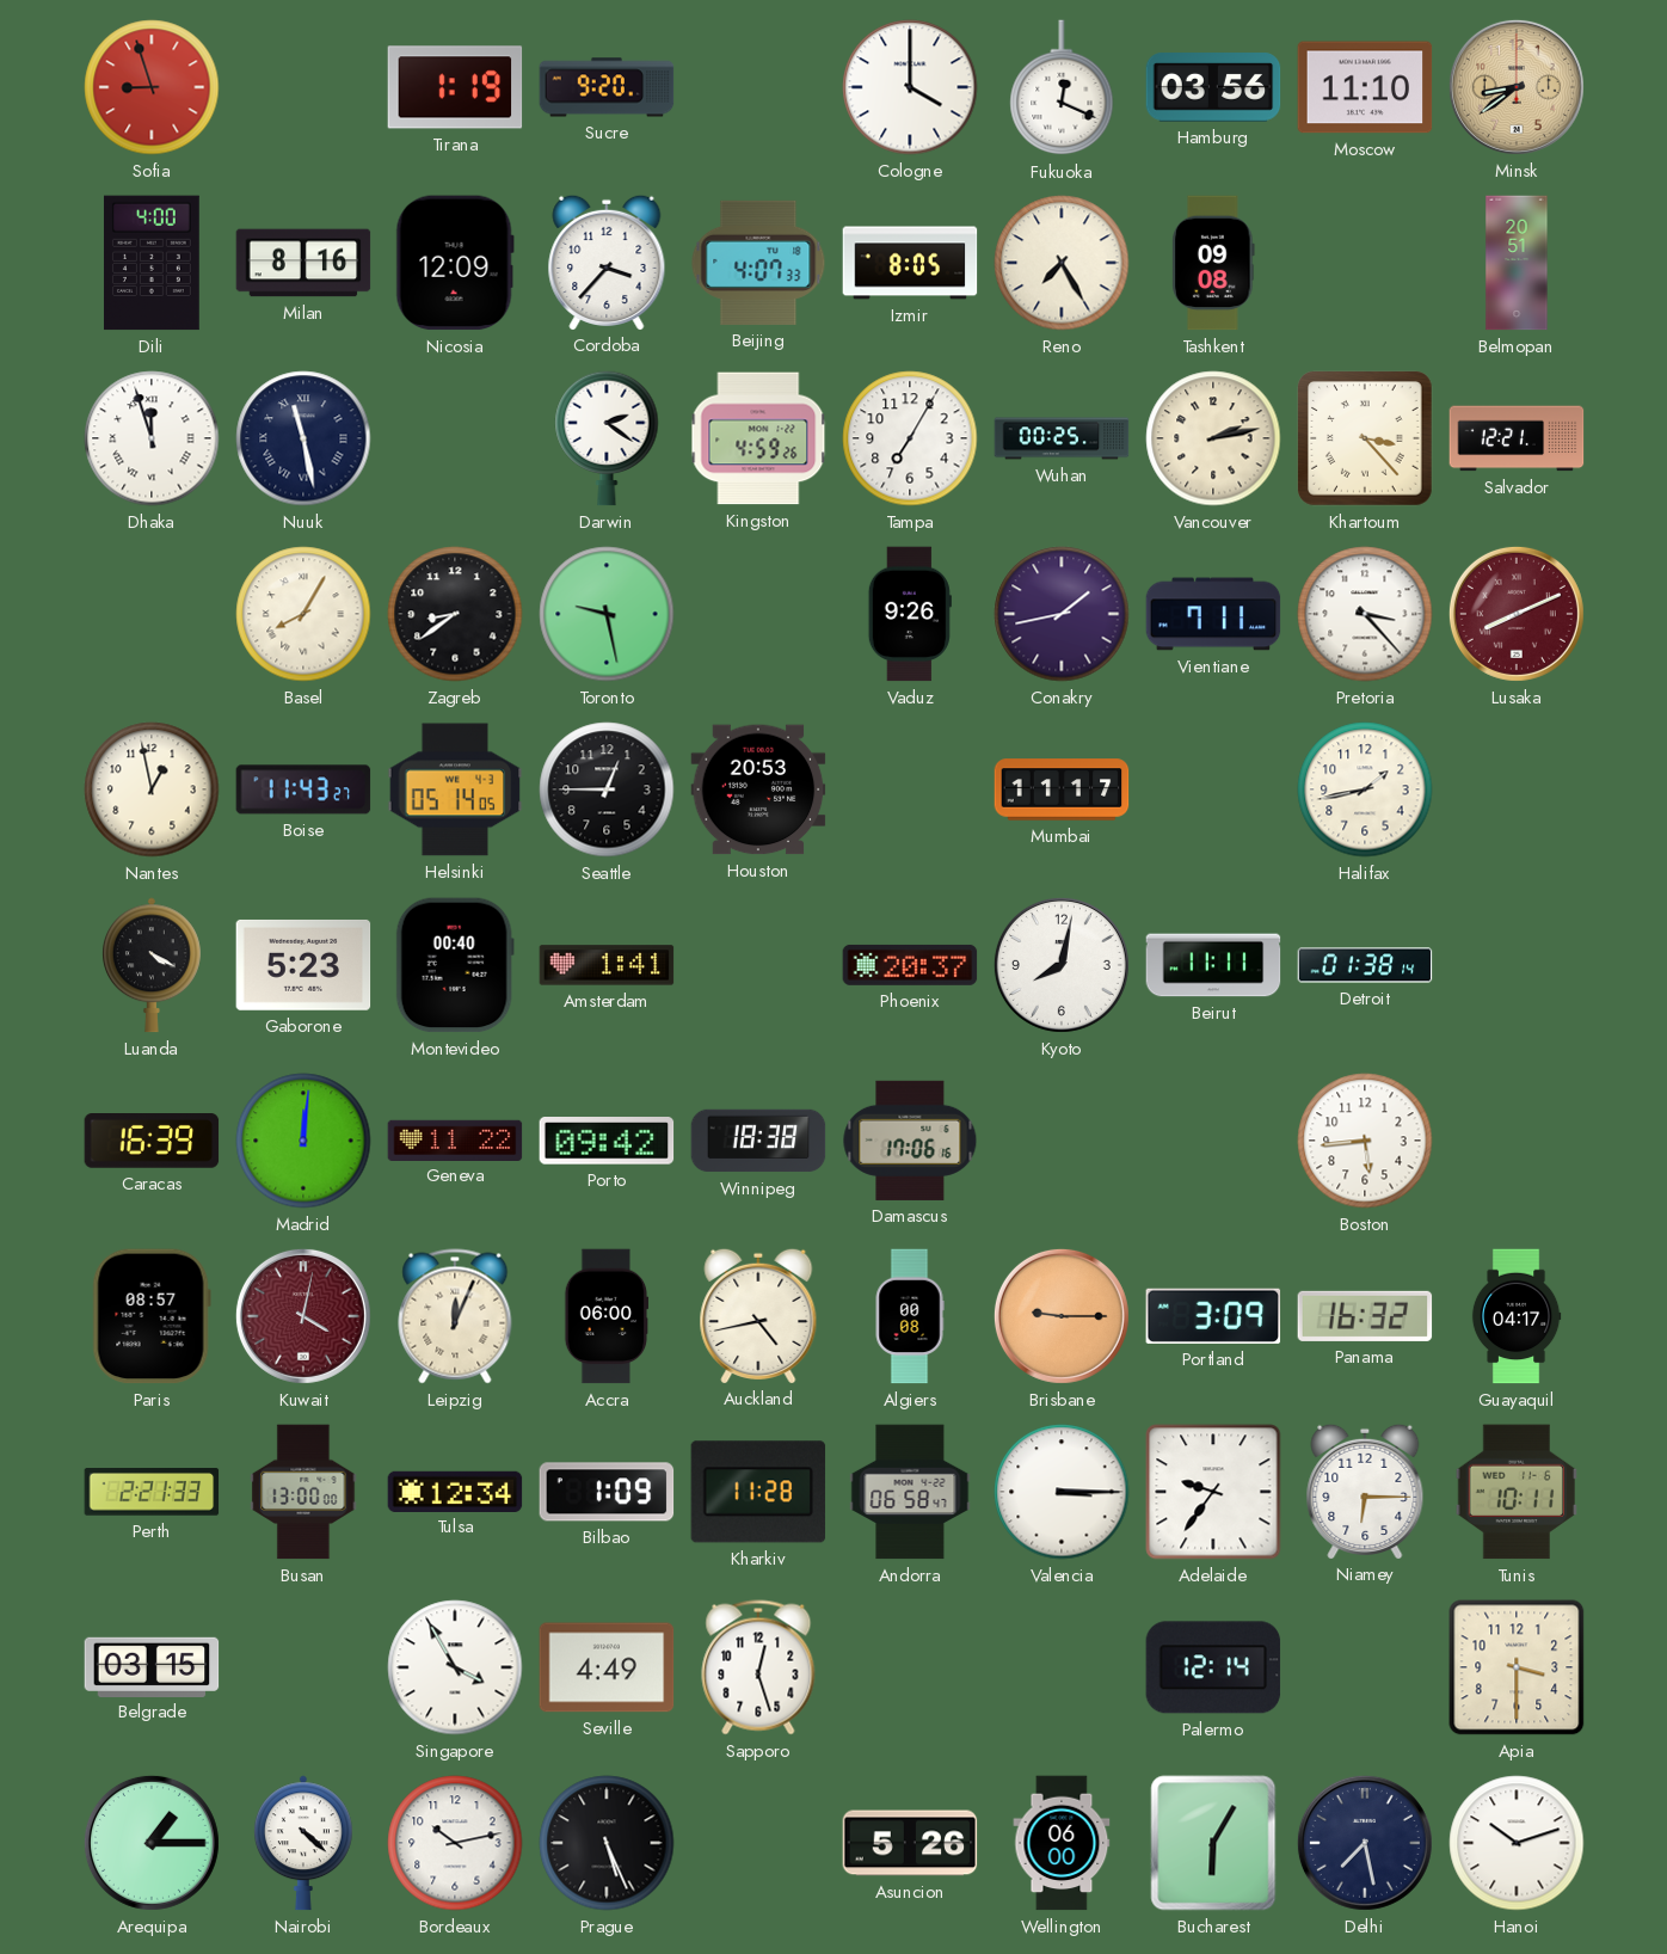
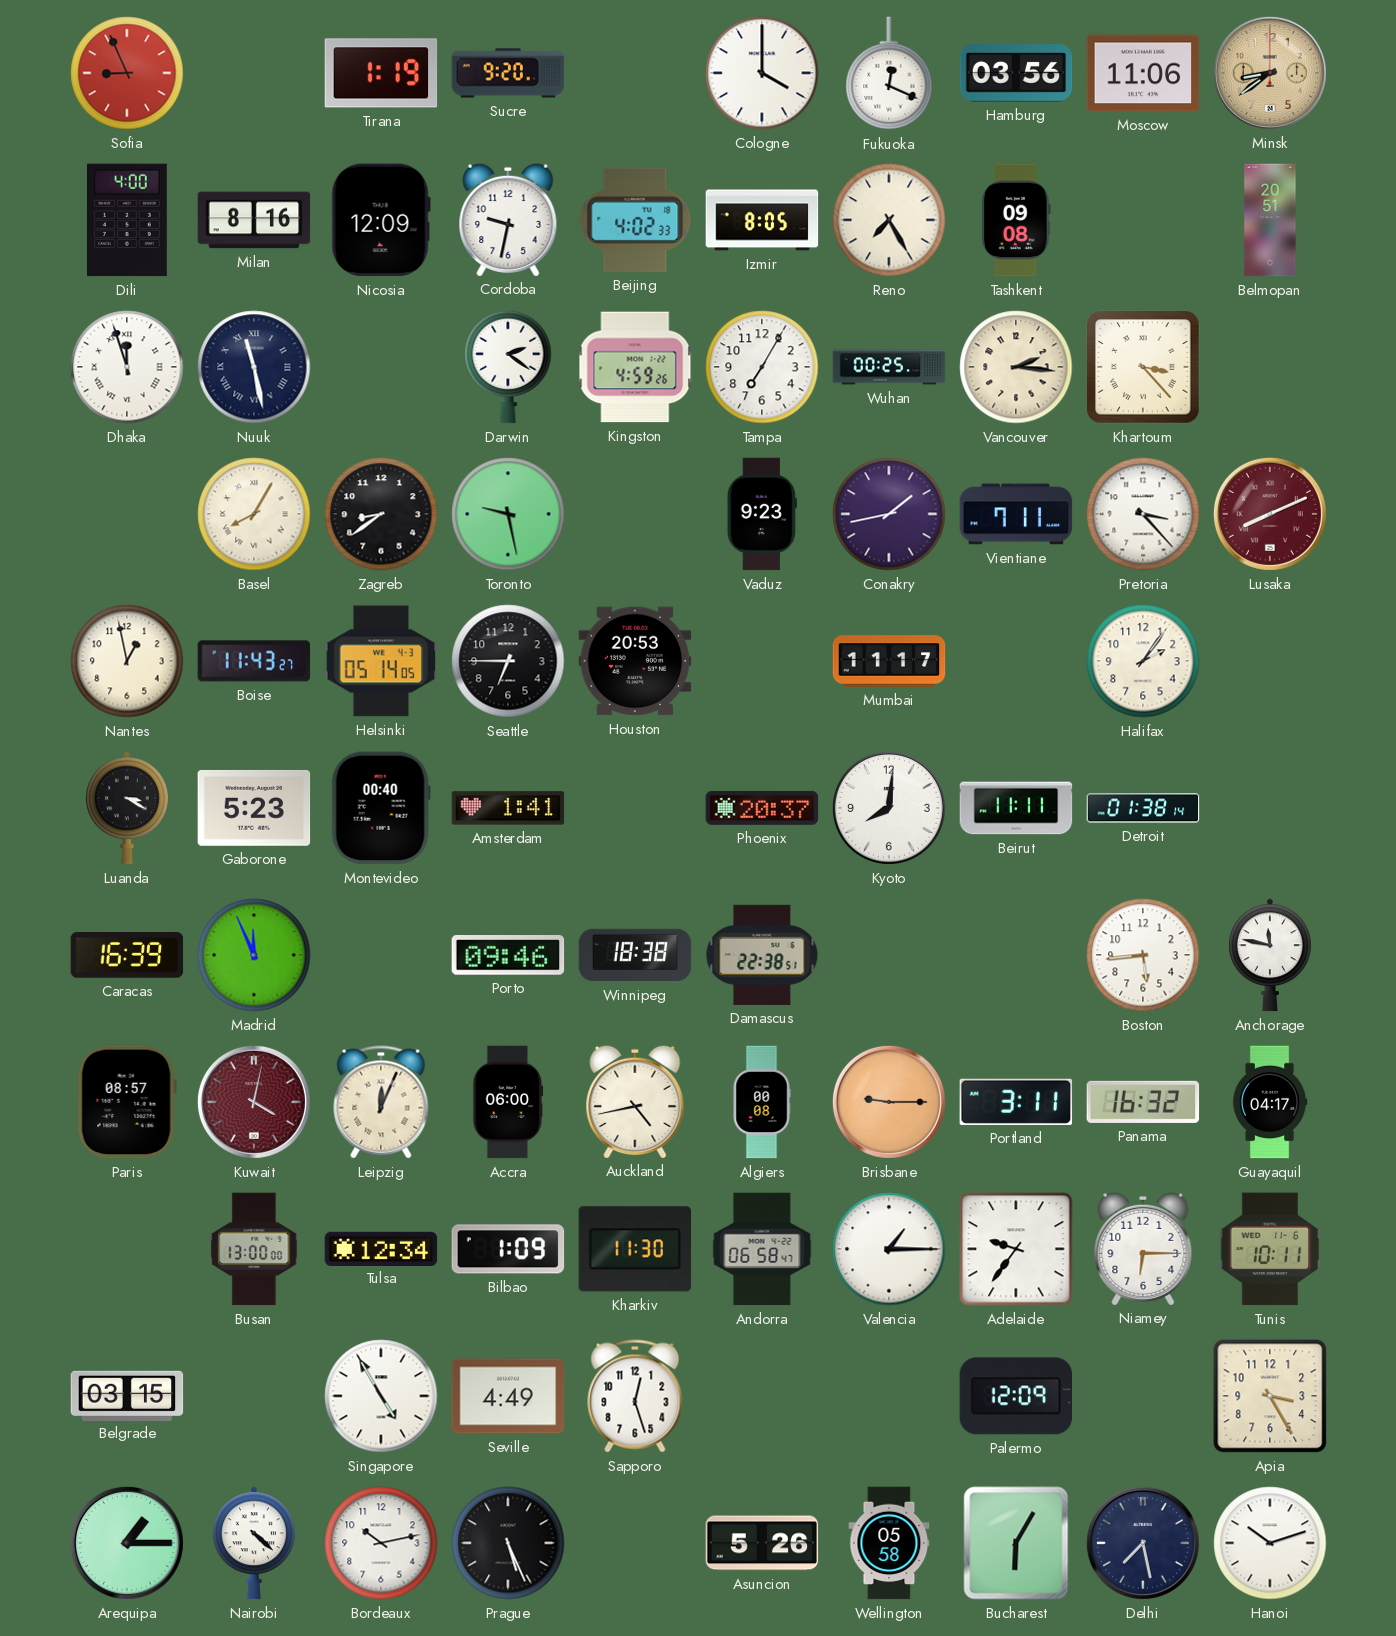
Sofia: 8:57 -> 8:56
Moscow: 11:10 -> 11:06
Cordoba: 3:37 -> 9:32
Beijing: 4:07 -> 4:02
Vancouver: 2:13 -> 2:16
Salvador: 12:21 -> none
Vaduz: 9:26 -> 9:23
Seattle: 12:45 -> 6:45
Halifax: 1:43 -> 2:06
Luanda: 4:20 -> 3:20
Kyoto: 8:02 -> 8:01
Madrid: 12:01 -> 11:56
Geneva: 11:22 -> none
Porto: 09:42 -> 09:46
Damascus: 17:06 -> 22:38
Anchorage: none -> 11:47
Portland: 3:09 -> 3:11
Perth: 2:21 -> none
Kharkiv: 11:28 -> 11:30
Valencia: 3:15 -> 1:15
Singapore: 3:55 -> 4:55
Palermo: 12:14 -> 12:09
Apia: 3:30 -> 3:25
Wellington: 06:00 -> 05:58
